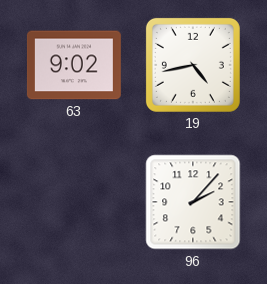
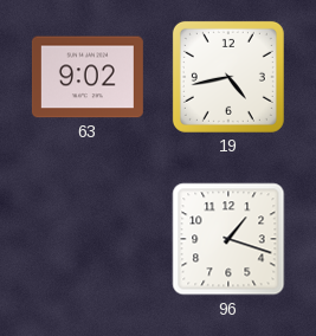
96: 2:07 -> 1:18
